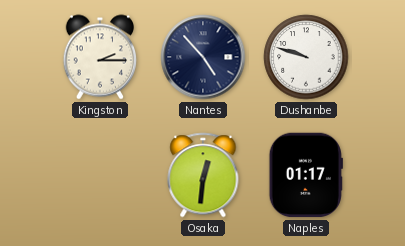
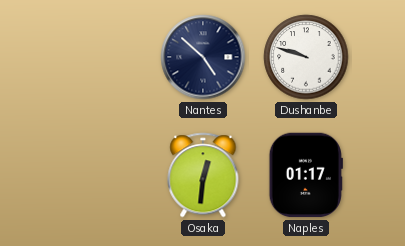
Kingston: 2:15 -> none
Nantes: 4:53 -> 4:52
